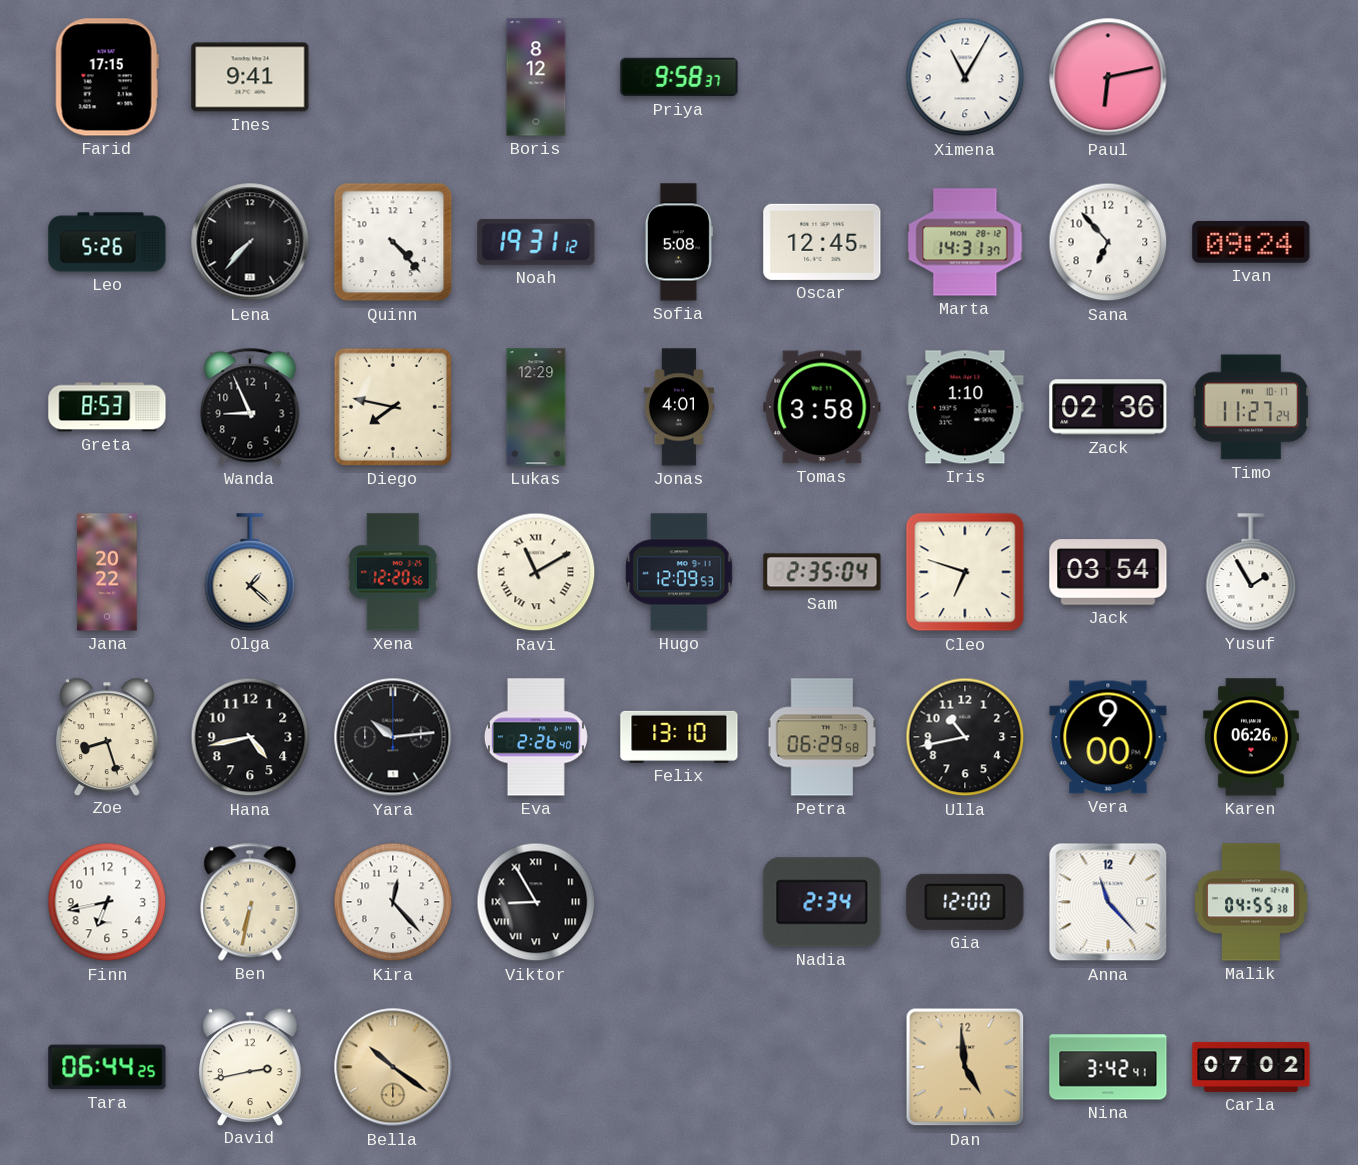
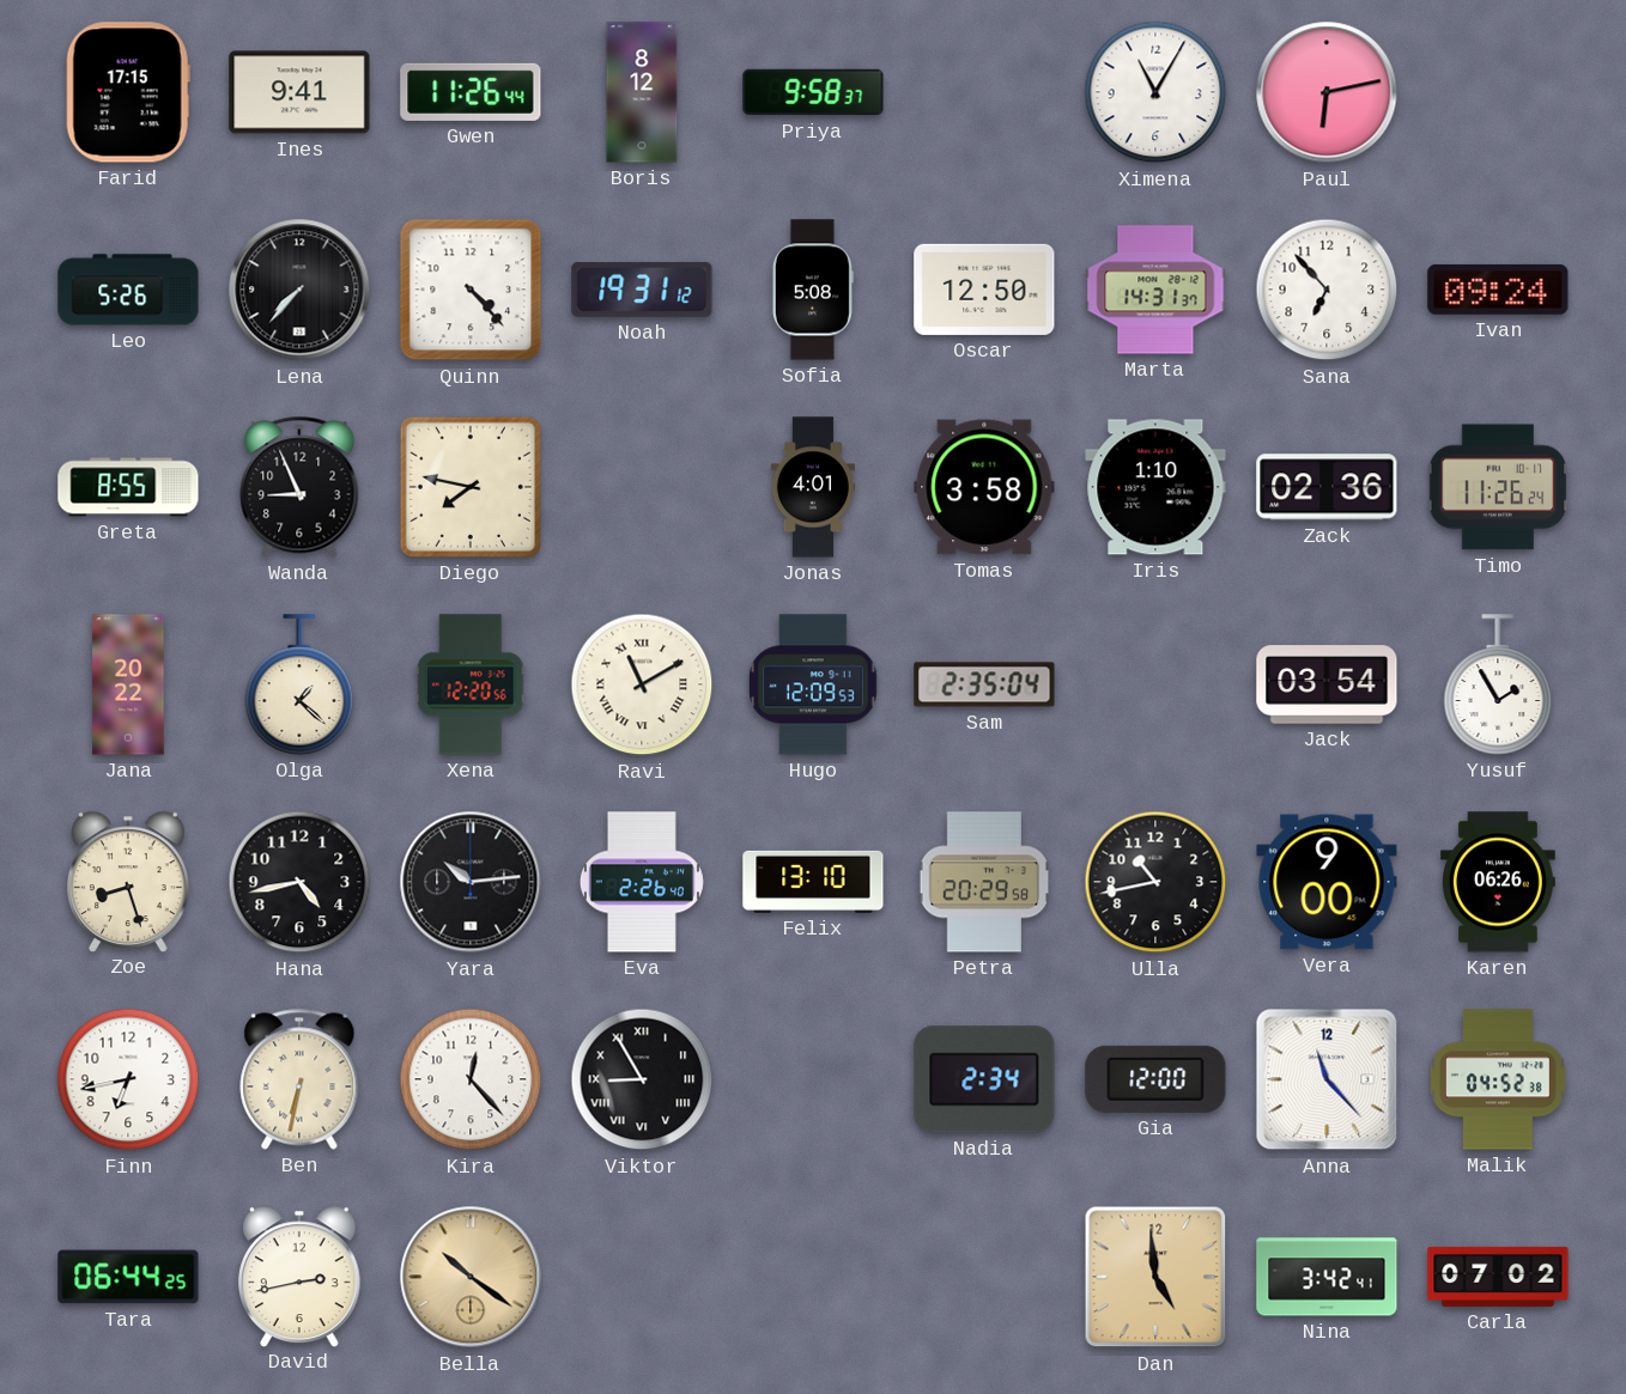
Gwen: none -> 11:26
Oscar: 12:45 -> 12:50
Greta: 8:53 -> 8:55
Lukas: 12:29 -> none
Timo: 11:27 -> 11:26
Cleo: 6:48 -> none
Petra: 06:29 -> 20:29
Malik: 04:55 -> 04:52
